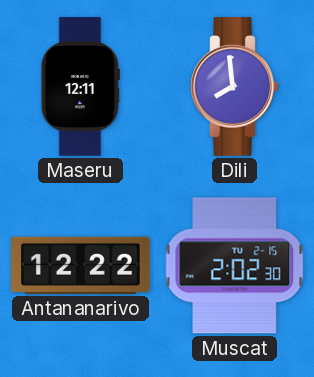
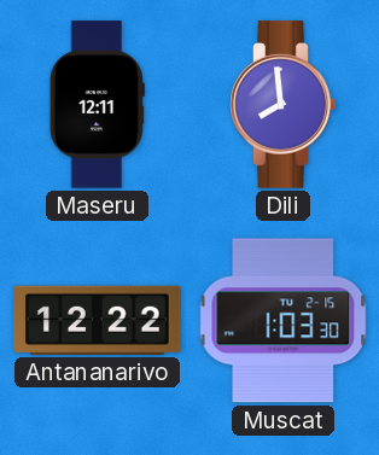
Muscat: 2:02 -> 1:03
